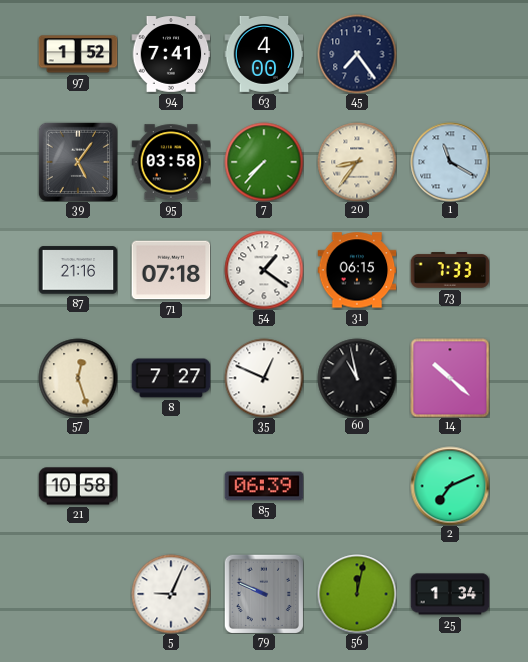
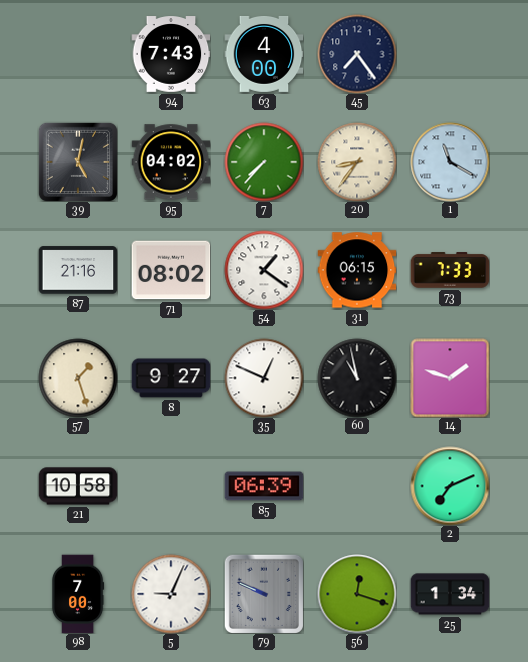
97: 1:52 -> none
94: 7:41 -> 7:43
39: 5:06 -> 5:02
95: 03:58 -> 04:02
71: 07:18 -> 08:02
57: 12:27 -> 1:27
8: 7:27 -> 9:27
14: 10:22 -> 1:48
98: none -> 7:00
56: 12:02 -> 12:18
